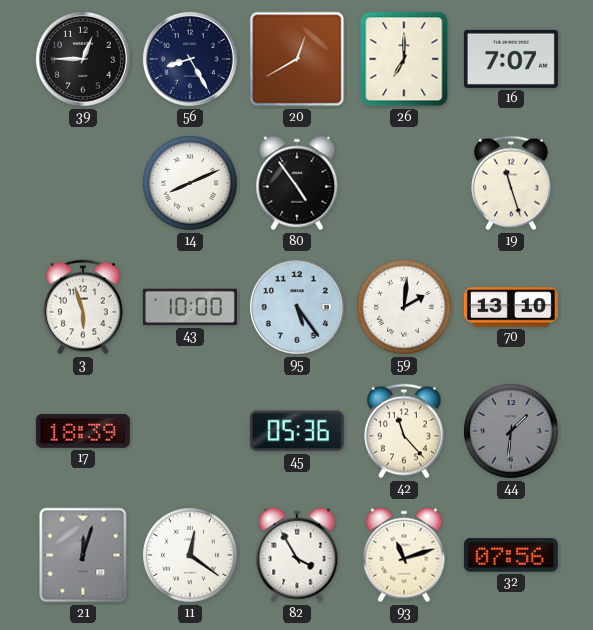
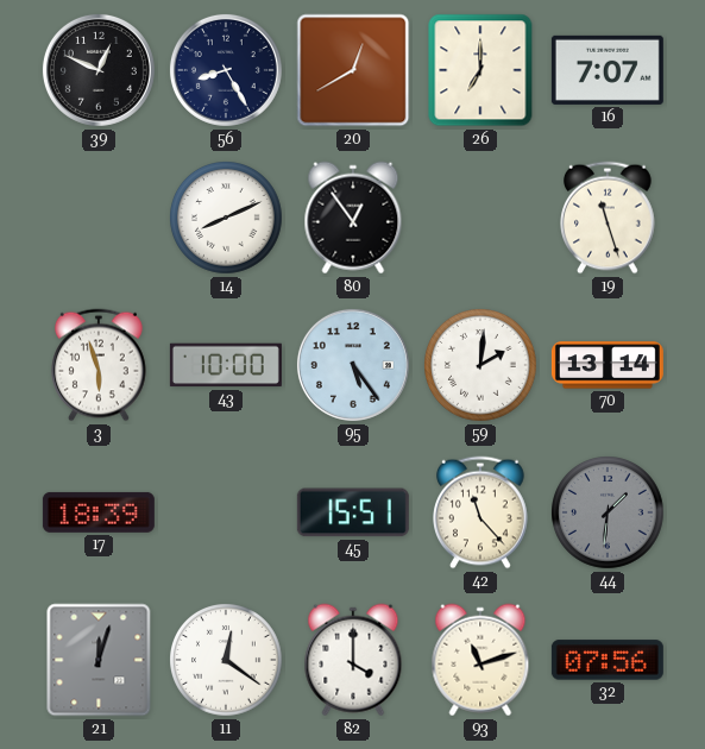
39: 12:45 -> 12:49
80: 4:54 -> 12:54
70: 13:10 -> 13:14
45: 05:36 -> 15:51
82: 3:55 -> 4:00
